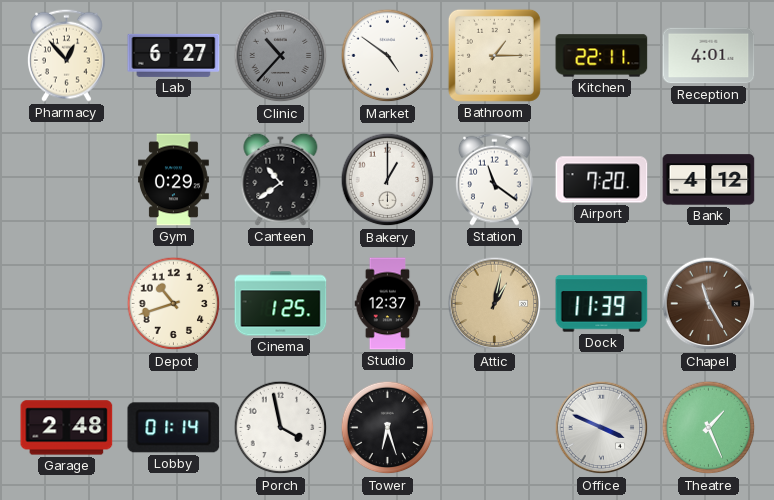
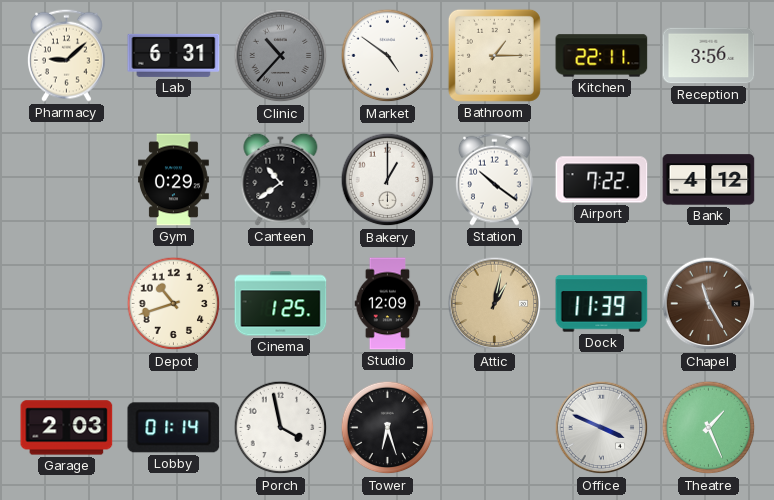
Pharmacy: 12:53 -> 9:08
Lab: 6:27 -> 6:31
Reception: 4:01 -> 3:56
Station: 11:21 -> 10:21
Airport: 7:20 -> 7:22
Studio: 12:37 -> 12:09
Garage: 2:48 -> 2:03
